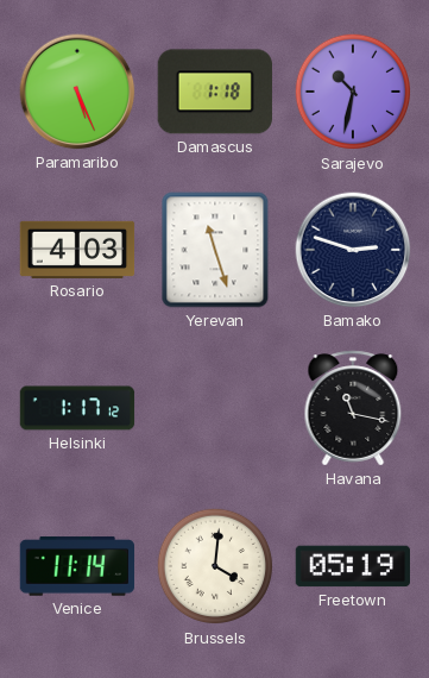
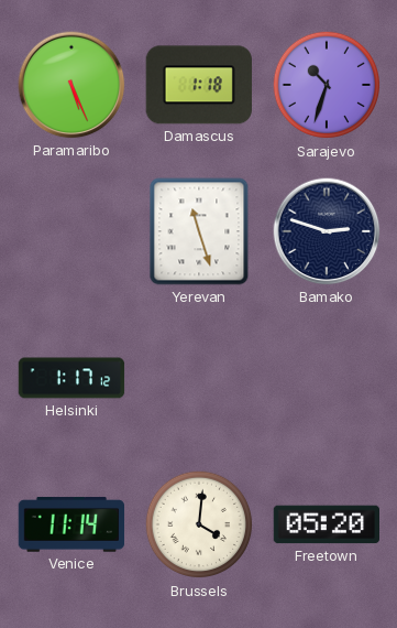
Sarajevo: 10:32 -> 10:33
Rosario: 4:03 -> none
Havana: 11:17 -> none
Freetown: 05:19 -> 05:20
